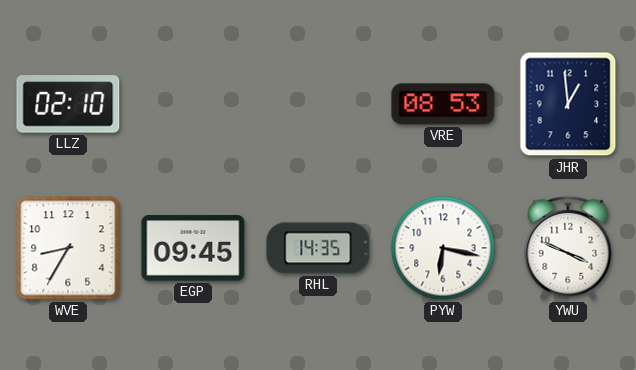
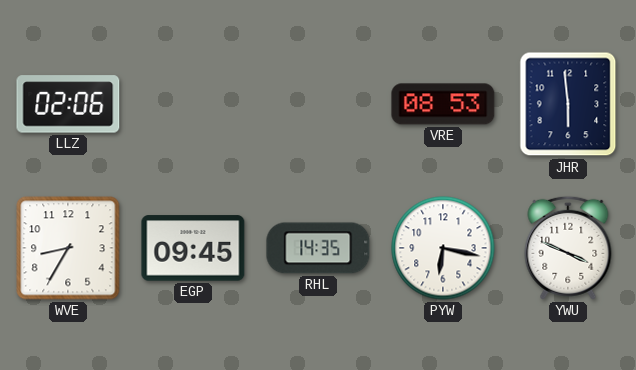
LLZ: 02:10 -> 02:06
JHR: 12:59 -> 5:59
